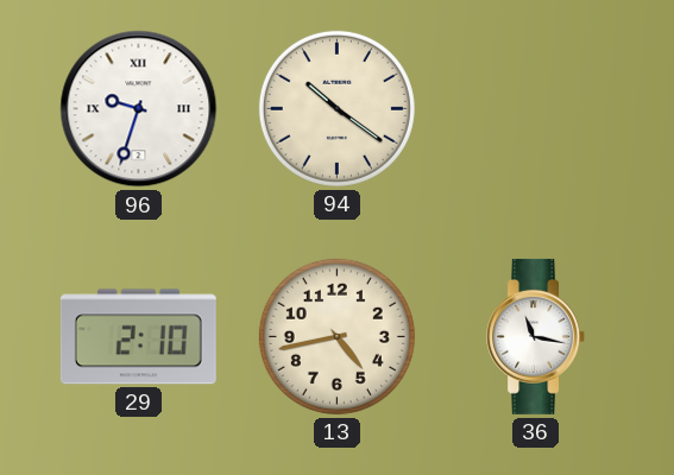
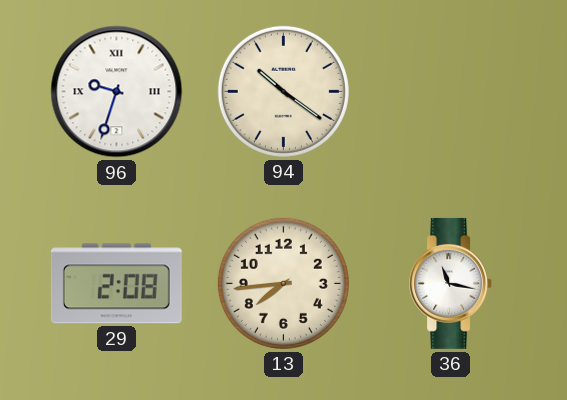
29: 2:10 -> 2:08
13: 4:43 -> 7:44
